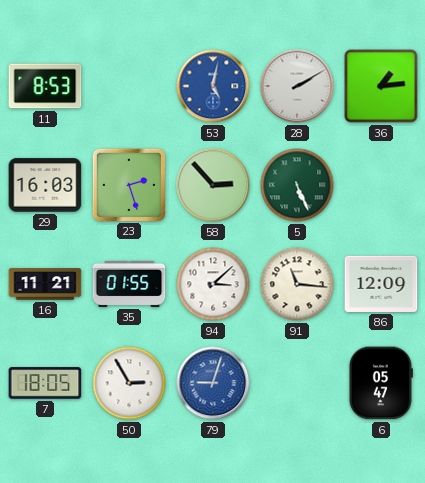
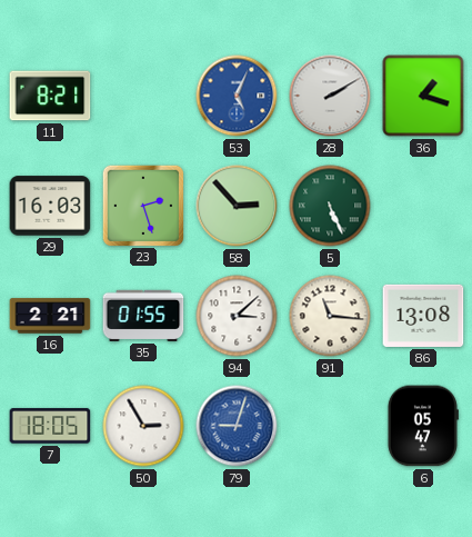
11: 8:53 -> 8:21
53: 5:02 -> 5:04
36: 1:14 -> 1:18
16: 11:21 -> 2:21
86: 12:09 -> 13:08
